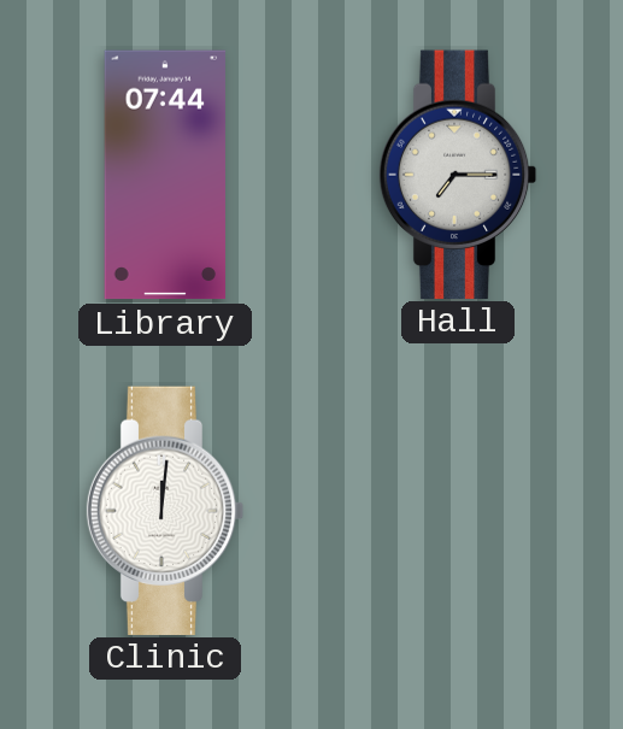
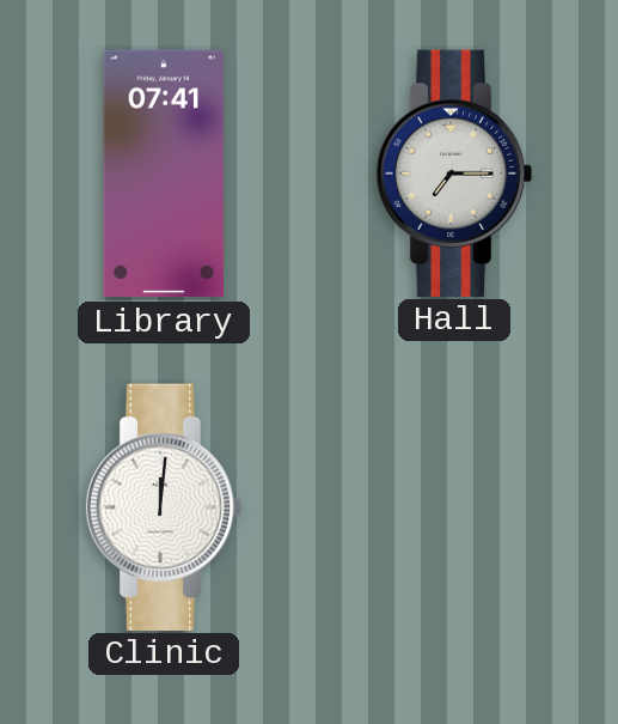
Library: 07:44 -> 07:41
